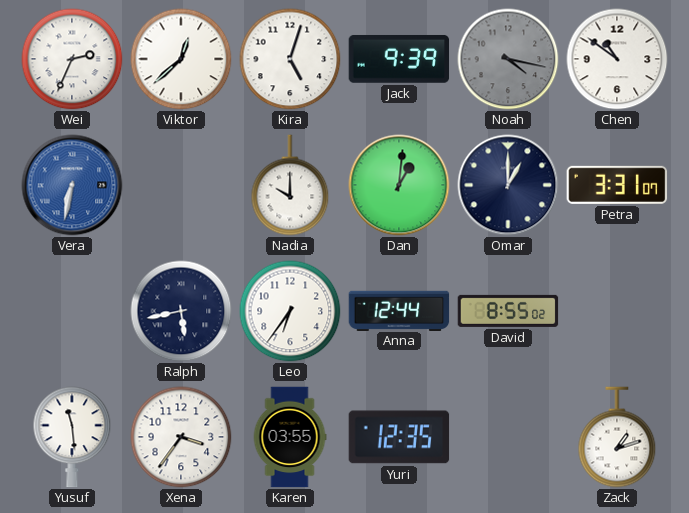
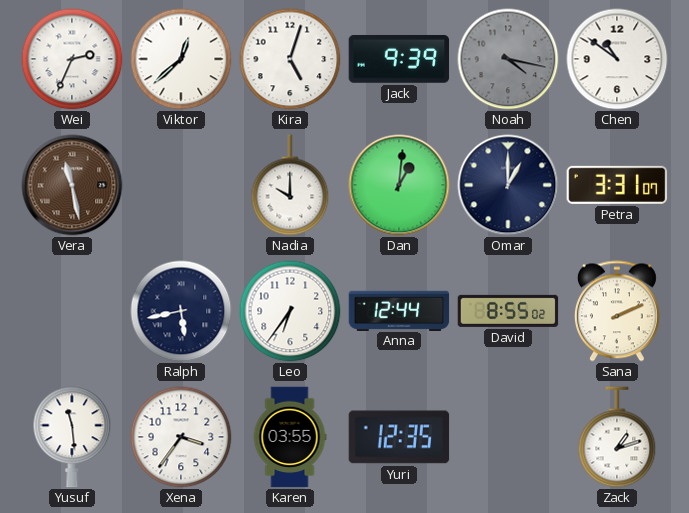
Vera: 6:32 -> 11:28
Vera dial: blue -> brown
Sana: none -> 2:11
